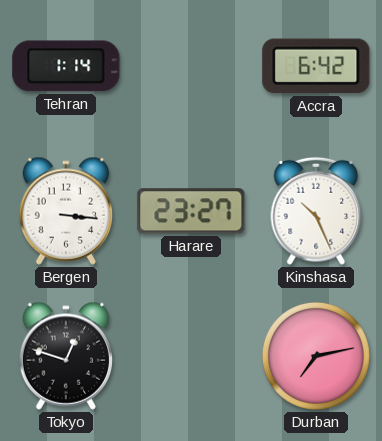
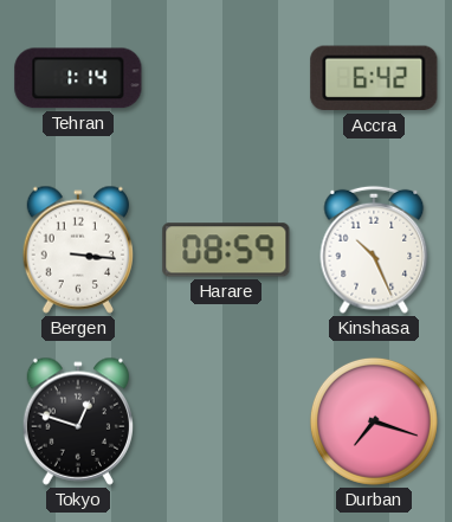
Harare: 23:27 -> 08:59
Durban: 7:13 -> 7:18
